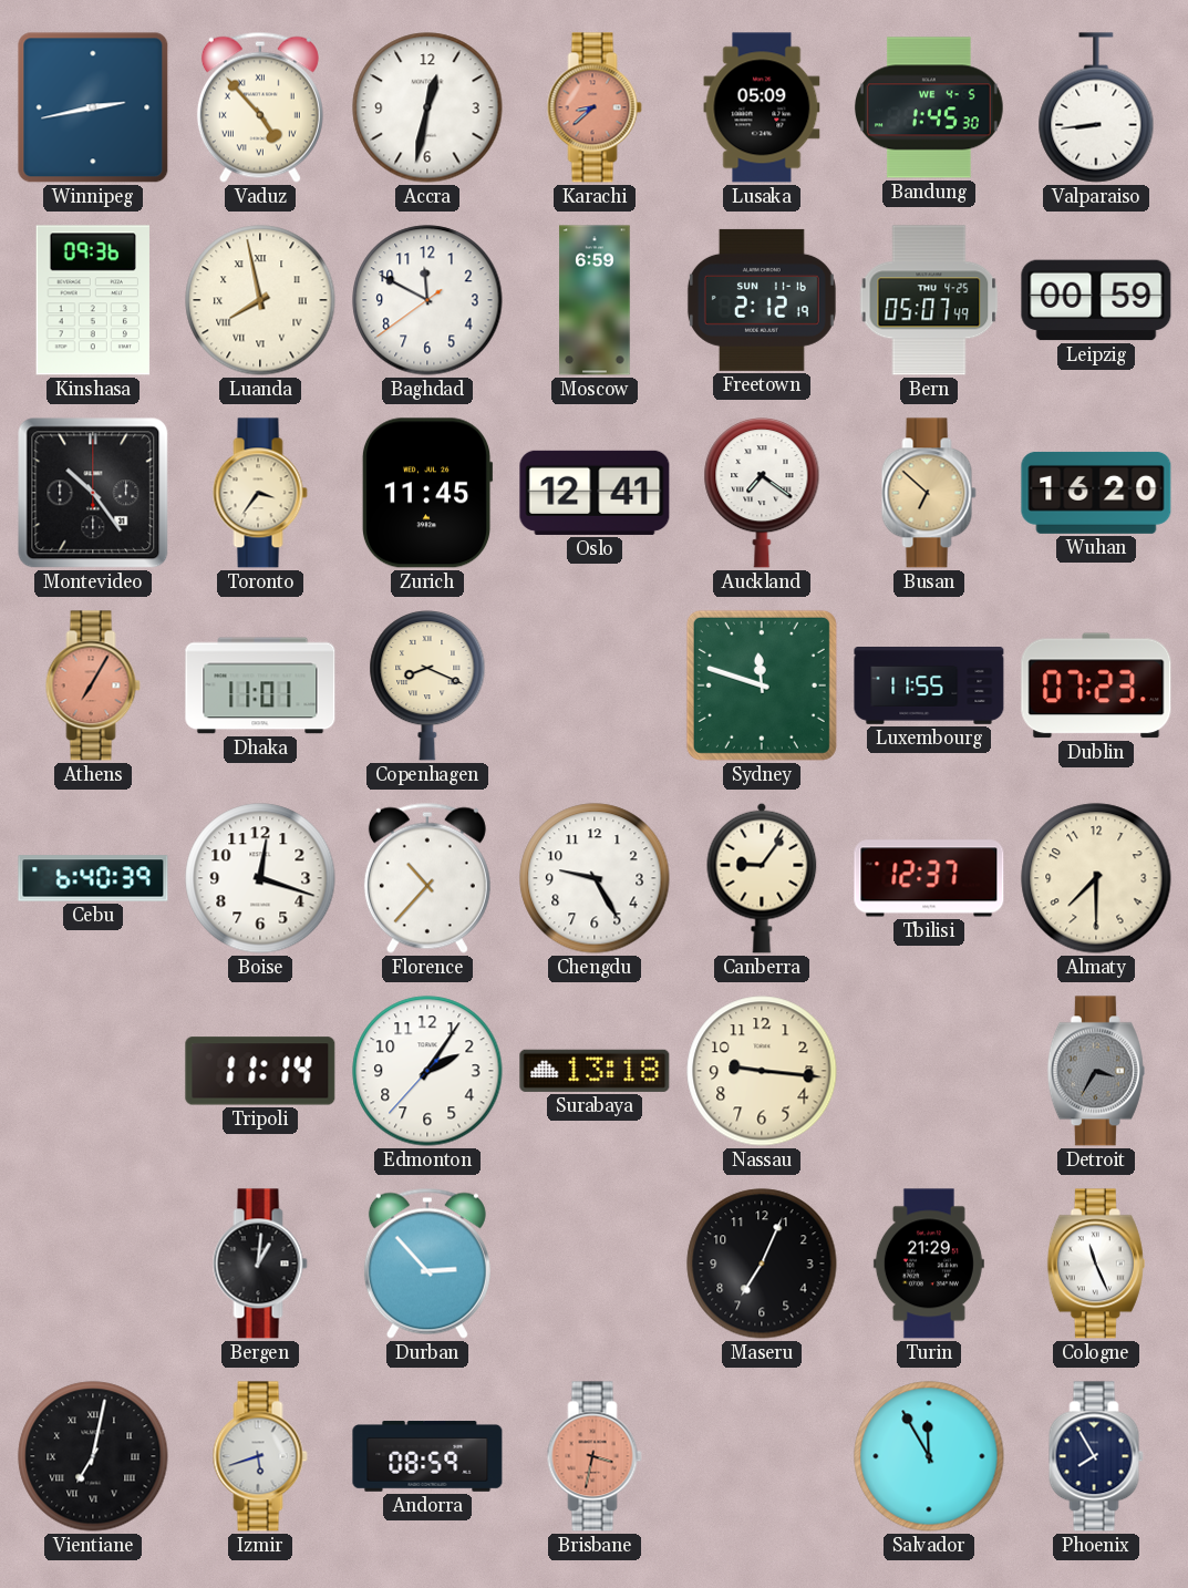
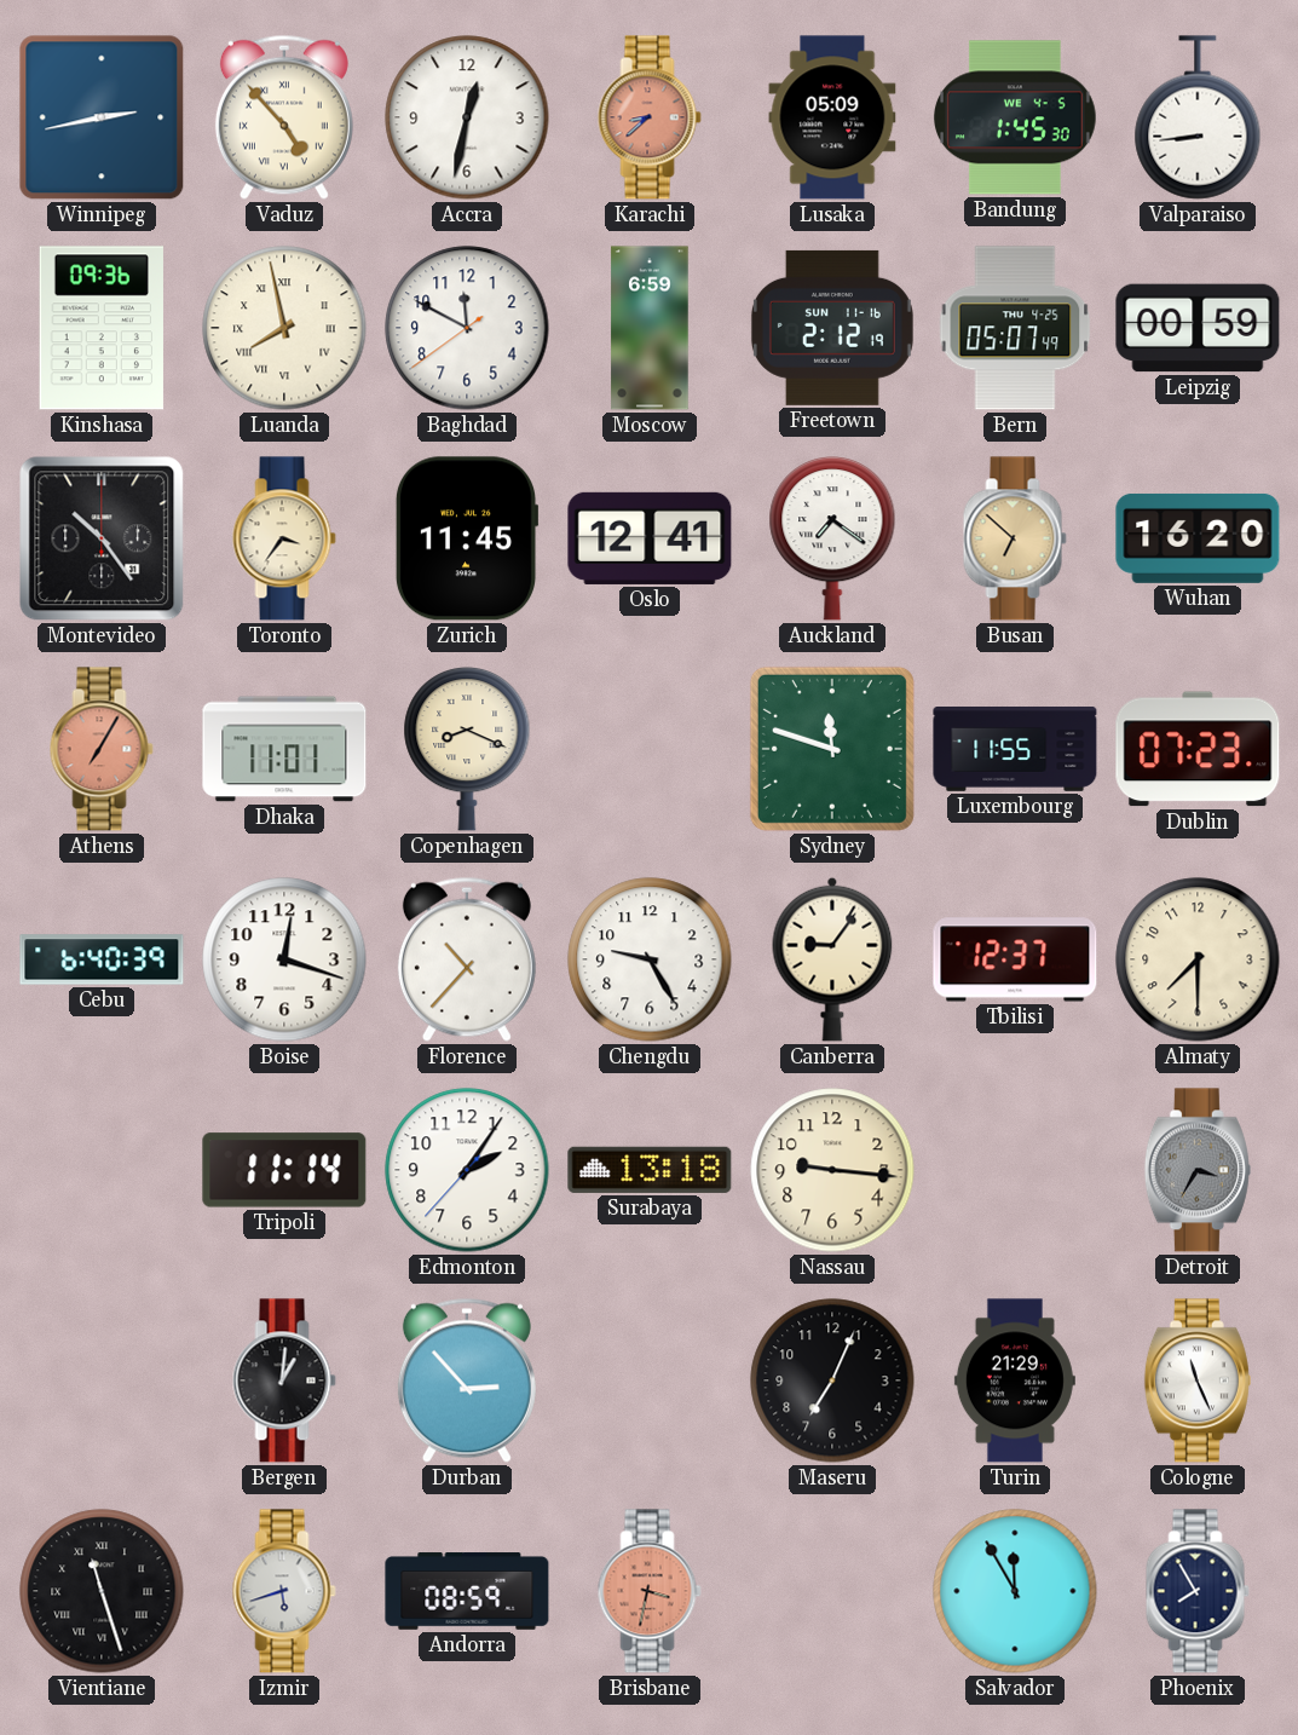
Vientiane: 7:02 -> 11:27
